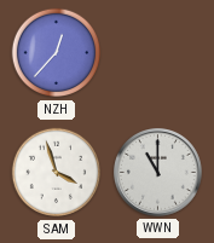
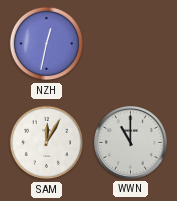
NZH: 12:37 -> 12:32
SAM: 3:57 -> 12:05
